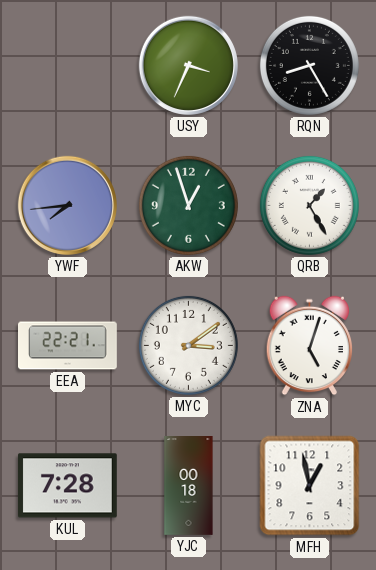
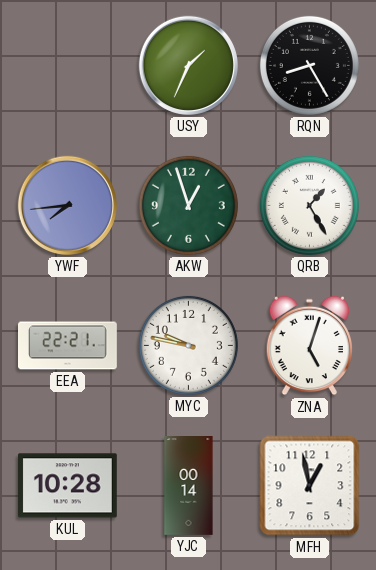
USY: 3:34 -> 1:34
MYC: 3:09 -> 9:47
KUL: 7:28 -> 10:28
YJC: 00:18 -> 00:14
